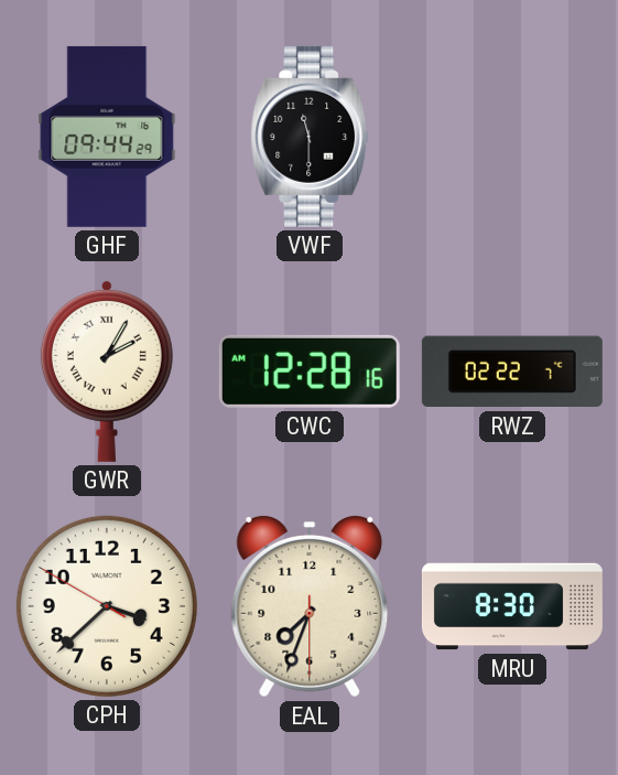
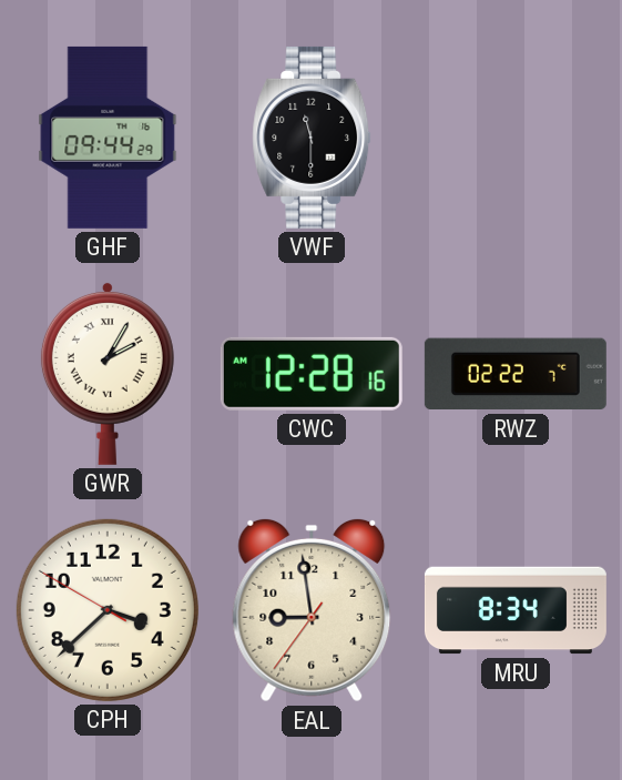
EAL: 7:33 -> 8:58
MRU: 8:30 -> 8:34
